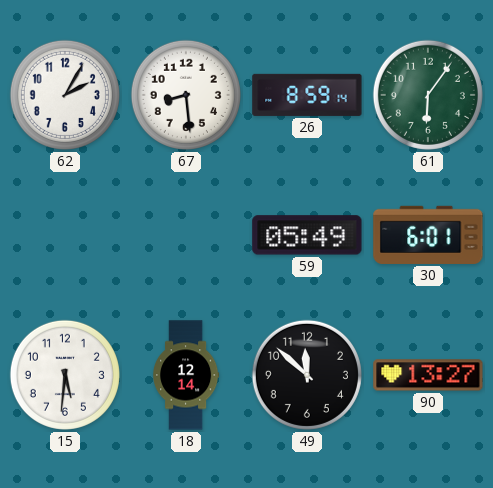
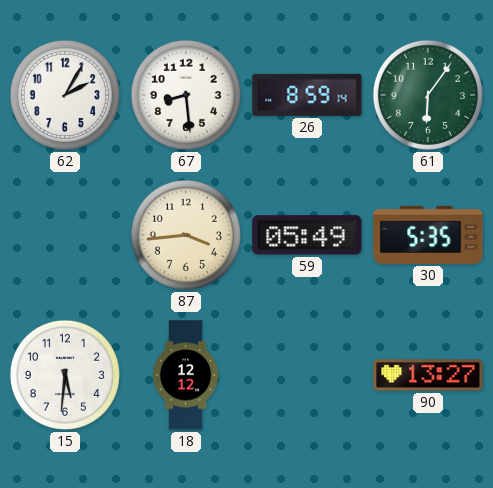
87: none -> 3:44
30: 6:01 -> 5:35
18: 12:14 -> 12:12
49: 11:52 -> none
